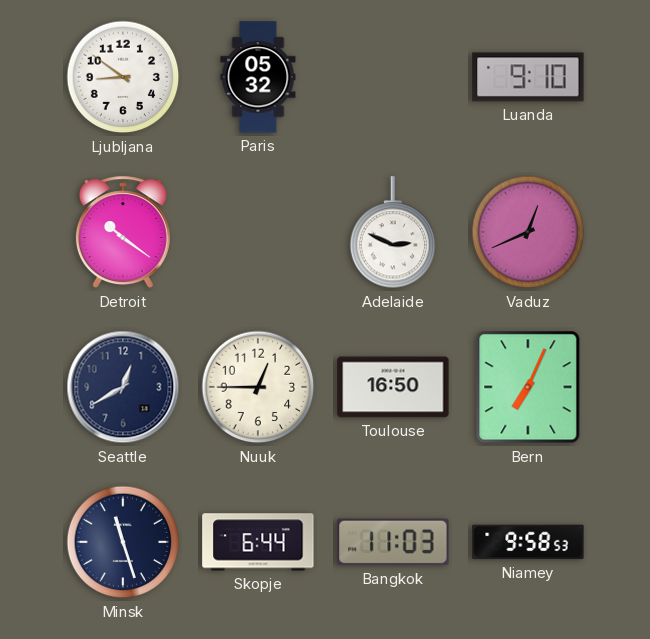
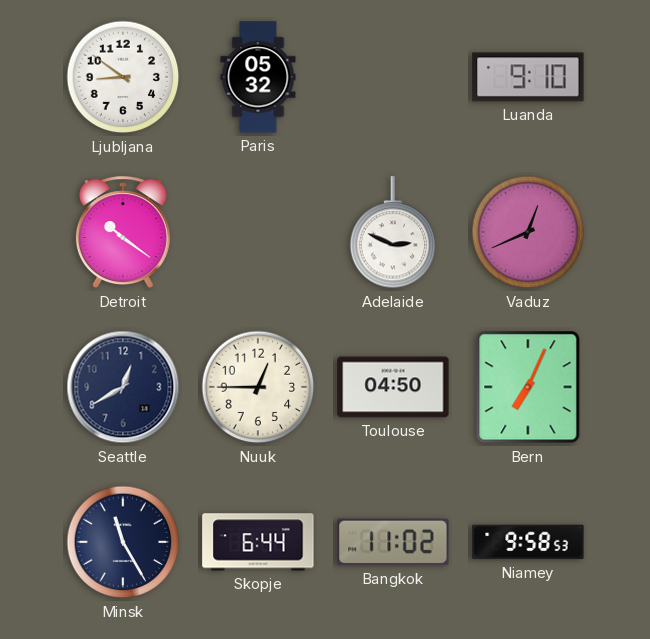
Toulouse: 16:50 -> 04:50
Minsk: 11:27 -> 11:25
Bangkok: 11:03 -> 11:02
